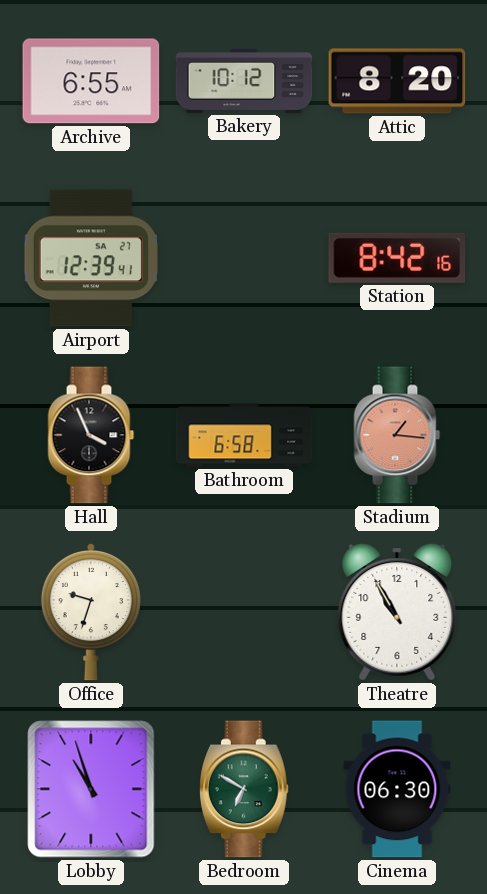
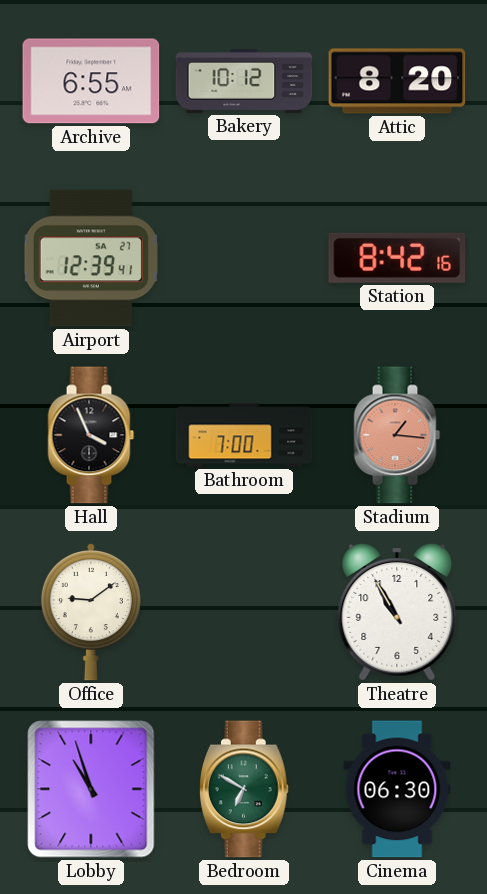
Bathroom: 6:58 -> 7:00
Office: 9:33 -> 9:09
